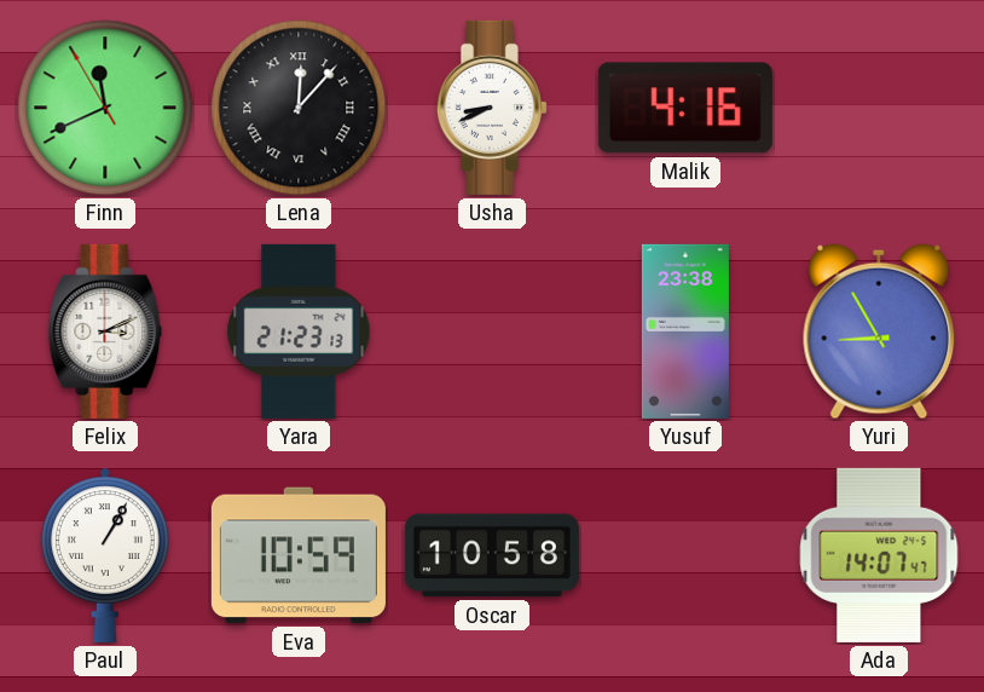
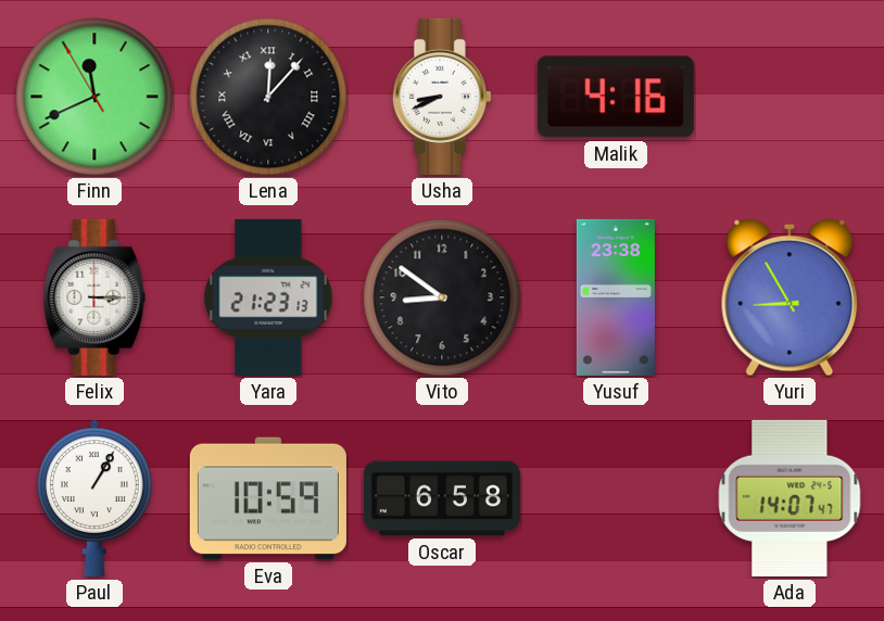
Felix: 3:11 -> 3:15
Vito: none -> 8:51
Oscar: 10:58 -> 6:58
